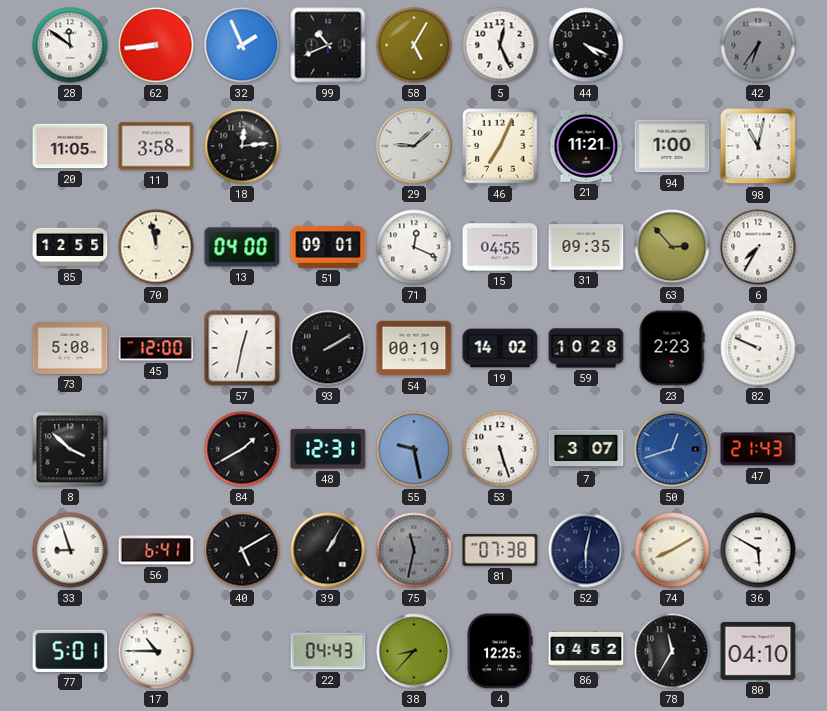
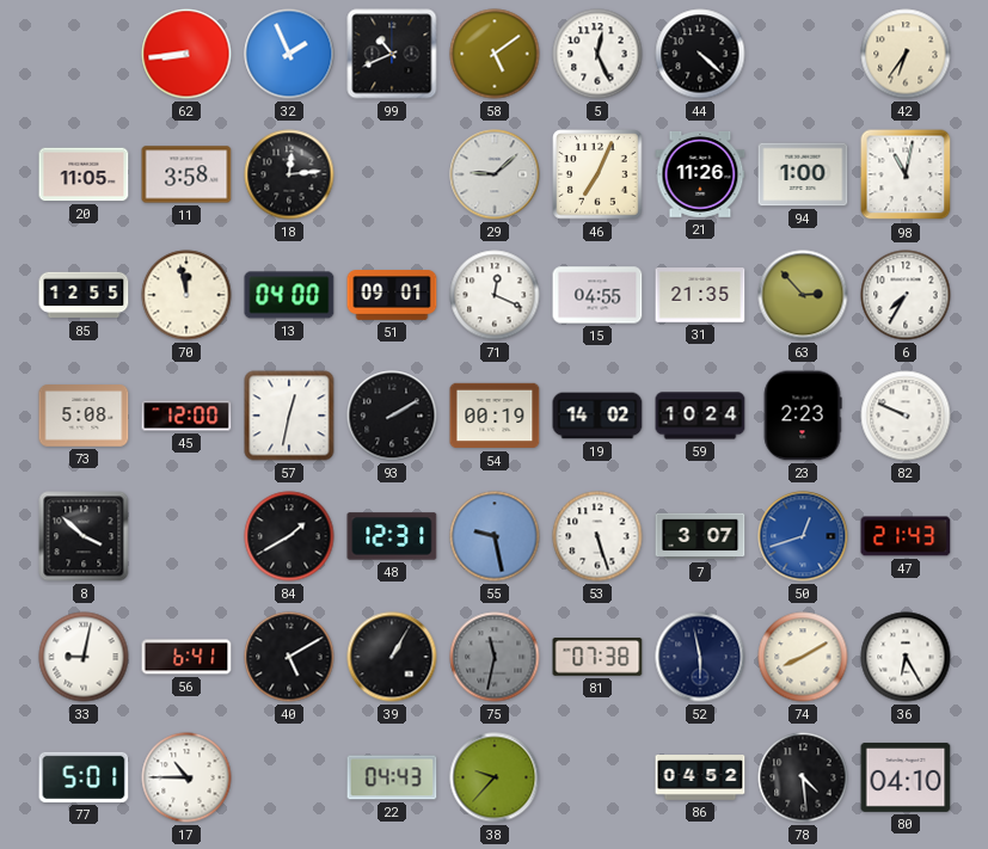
28: 11:51 -> none
58: 5:05 -> 5:09
44: 4:19 -> 4:22
42 dial: grey -> cream
21: 11:21 -> 11:26
31: 09:35 -> 21:35
59: 10:28 -> 10:24
33: 8:57 -> 9:02
52: 6:02 -> 5:58
36: 5:50 -> 6:25
38: 8:37 -> 9:37
4: 12:25 -> none
78: 11:35 -> 4:29
